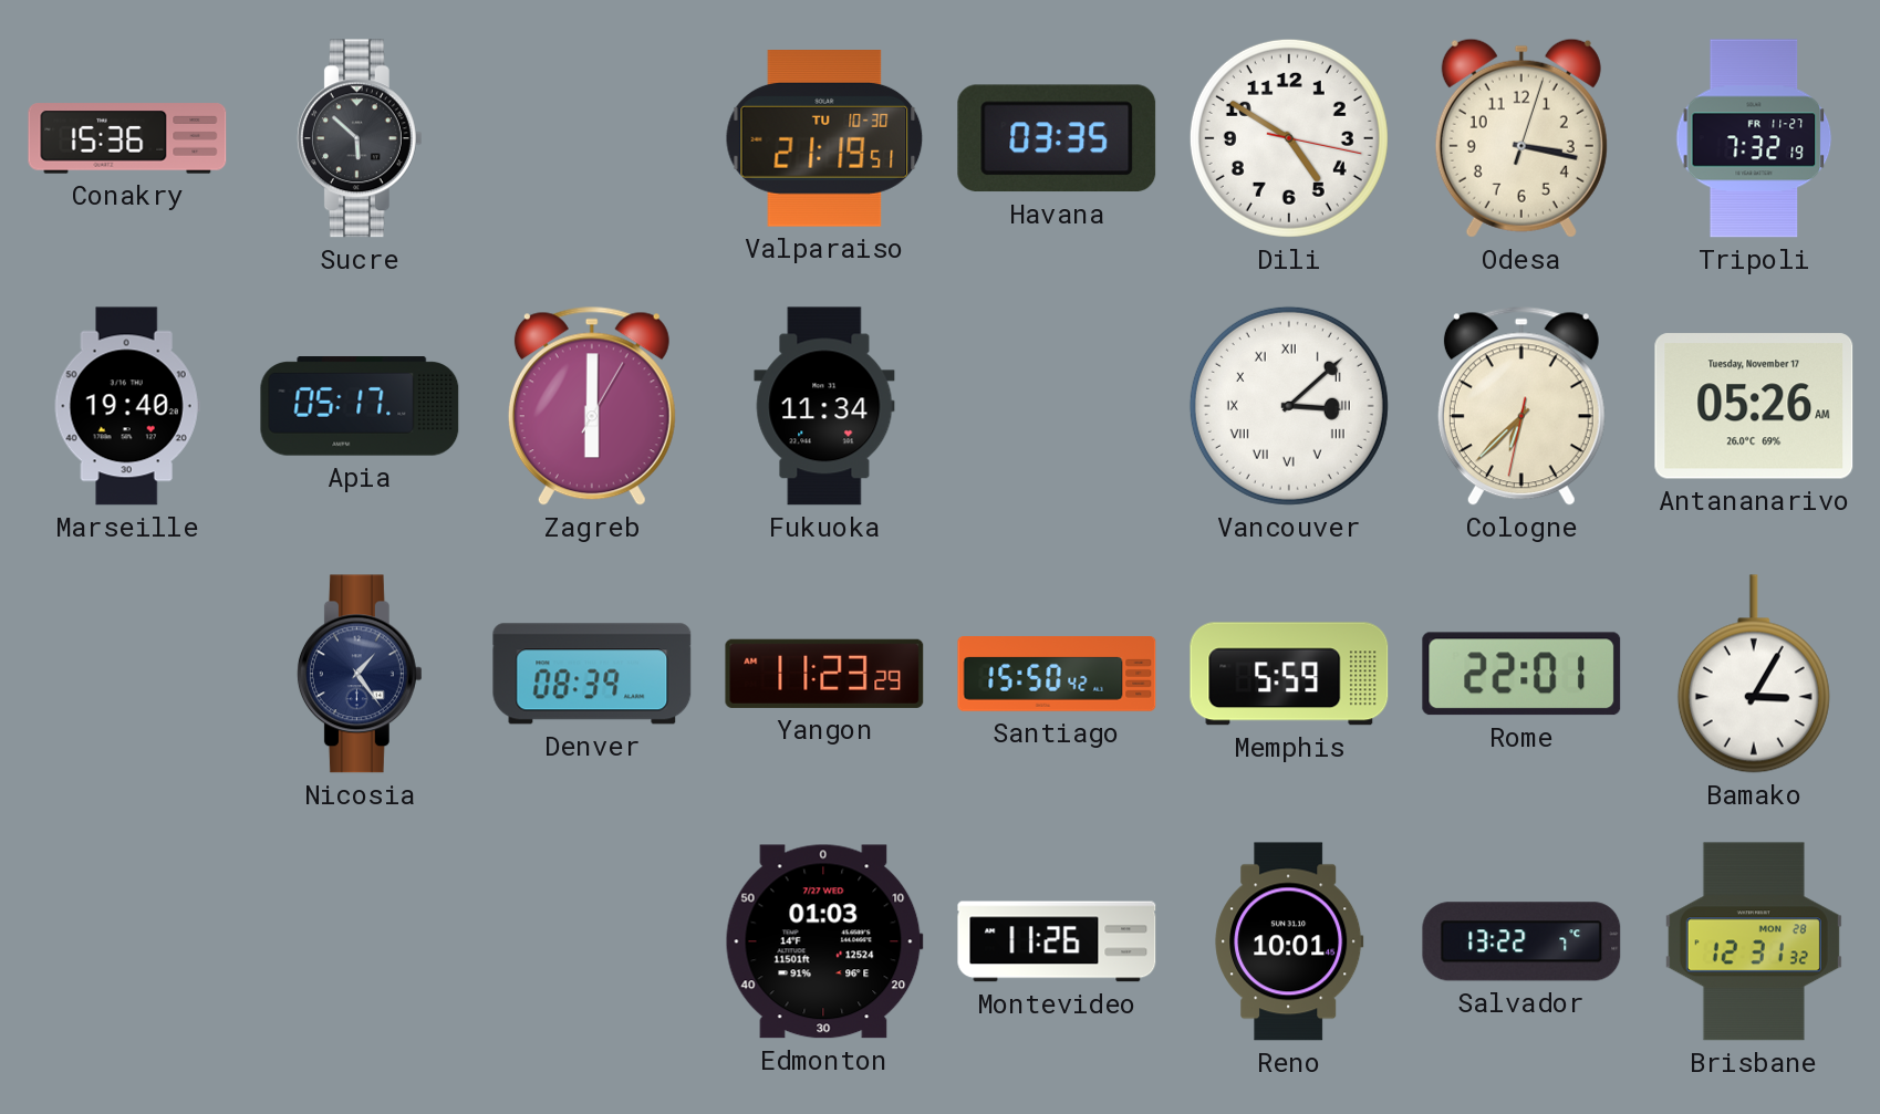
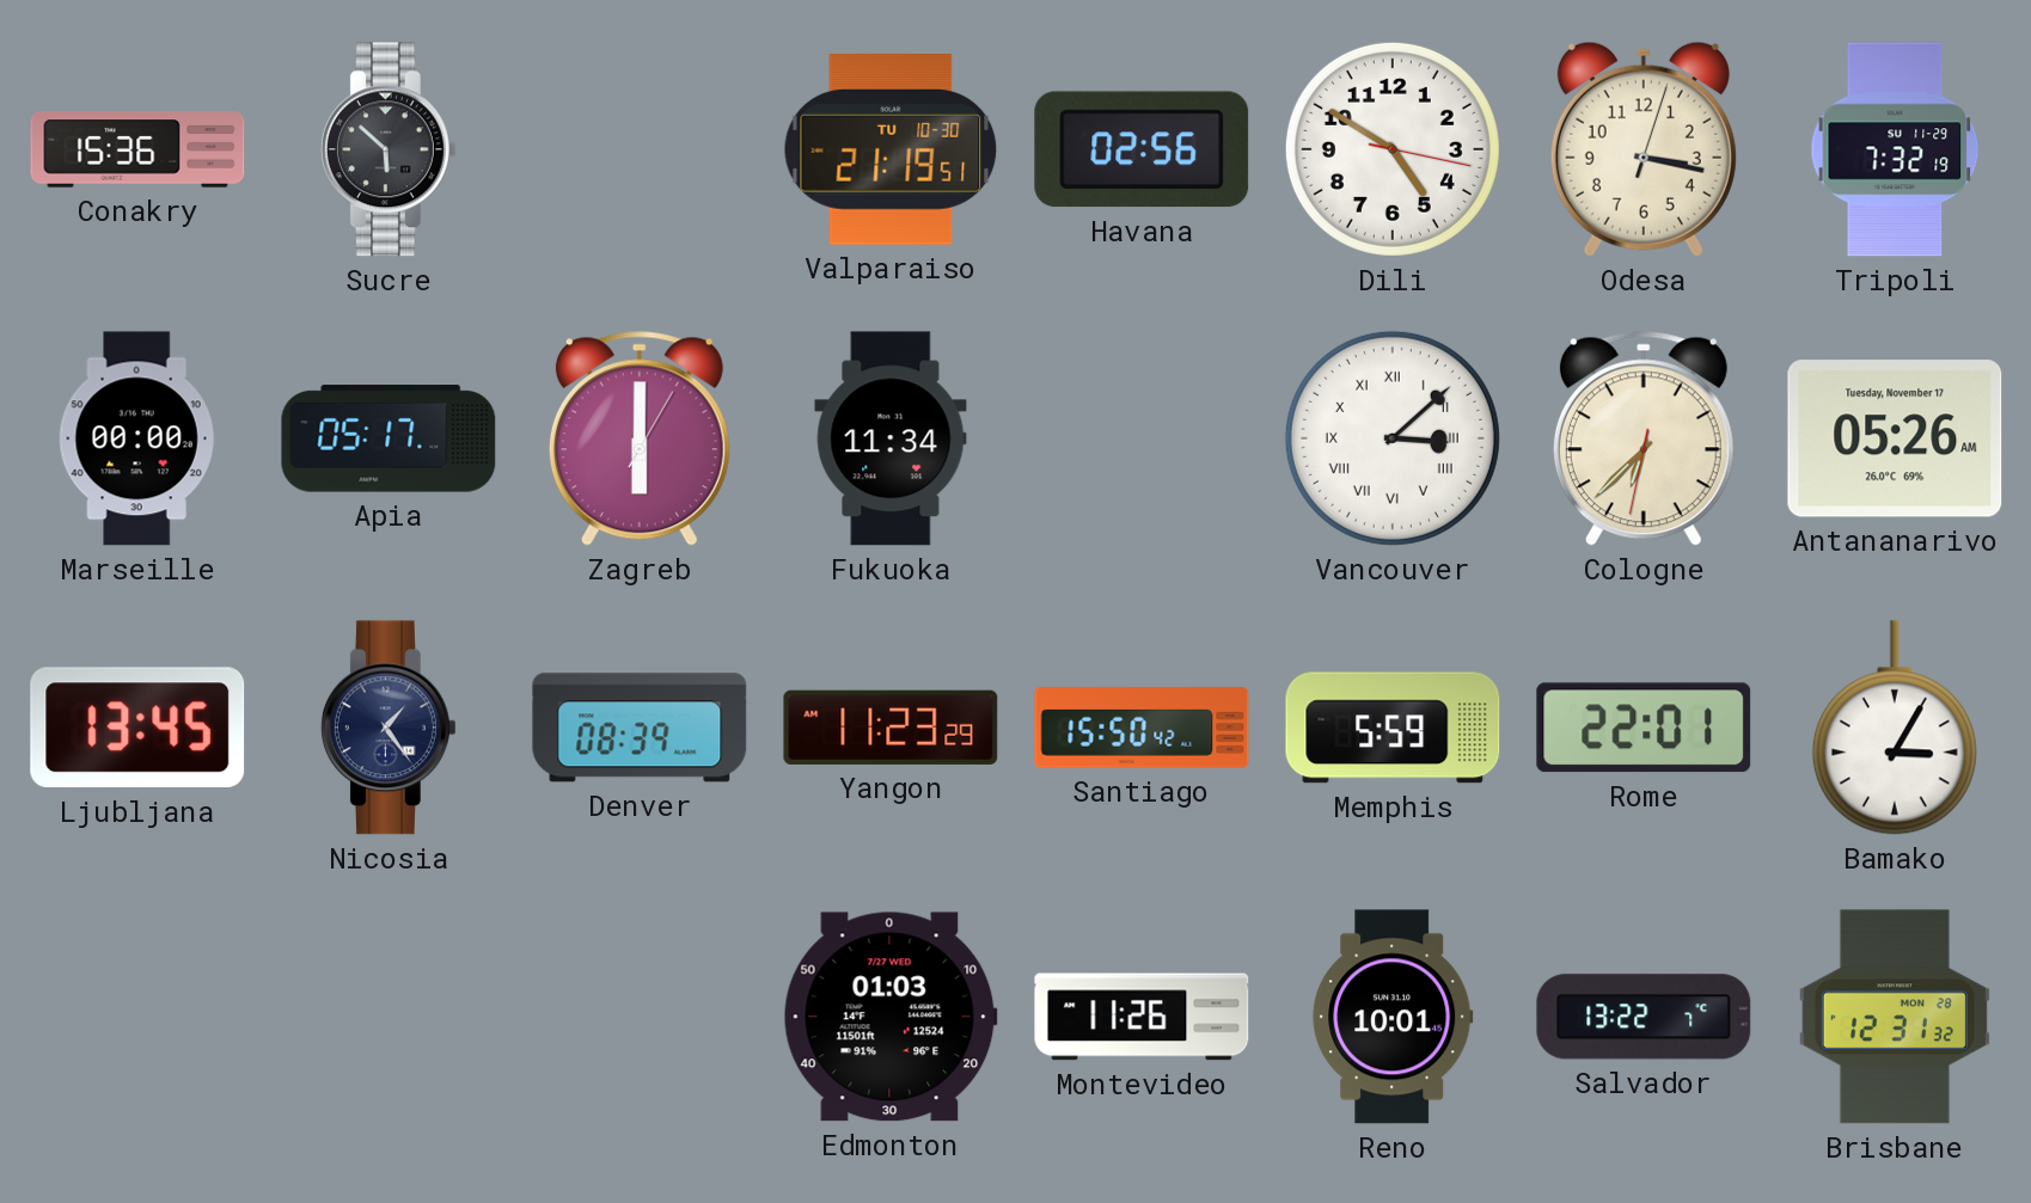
Havana: 03:35 -> 02:56
Tripoli date: FR 11-27 -> SU 11-29
Marseille: 19:40 -> 00:00
Ljubljana: none -> 13:45
